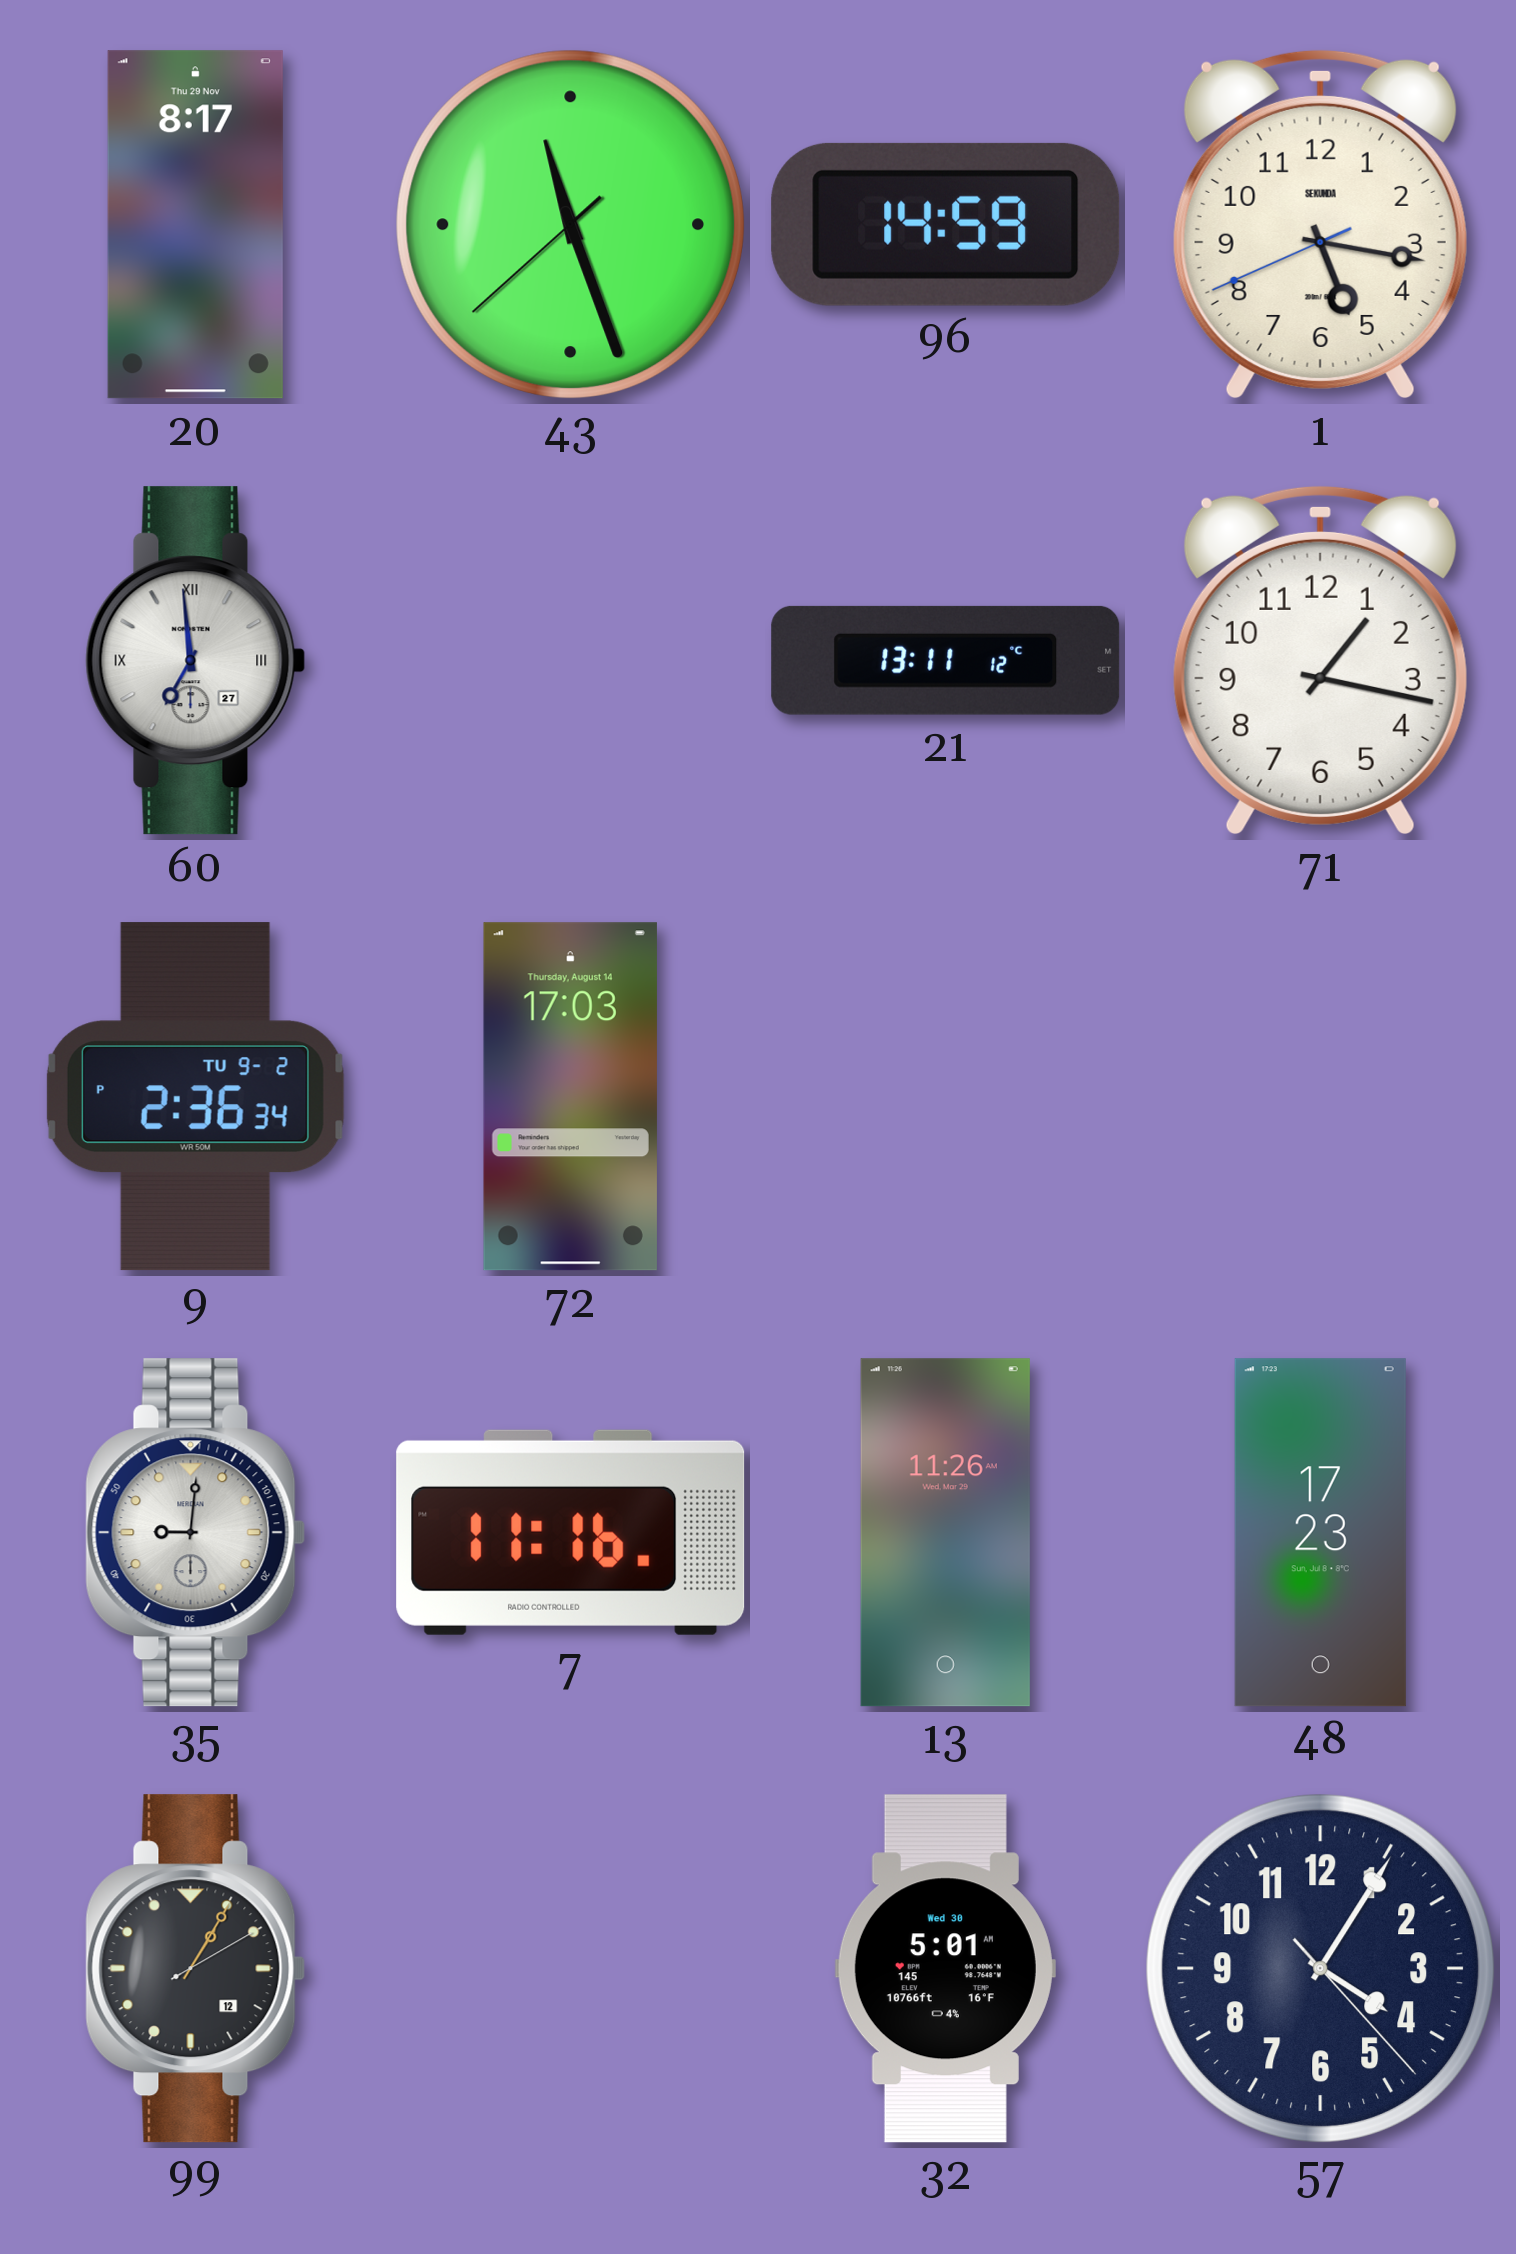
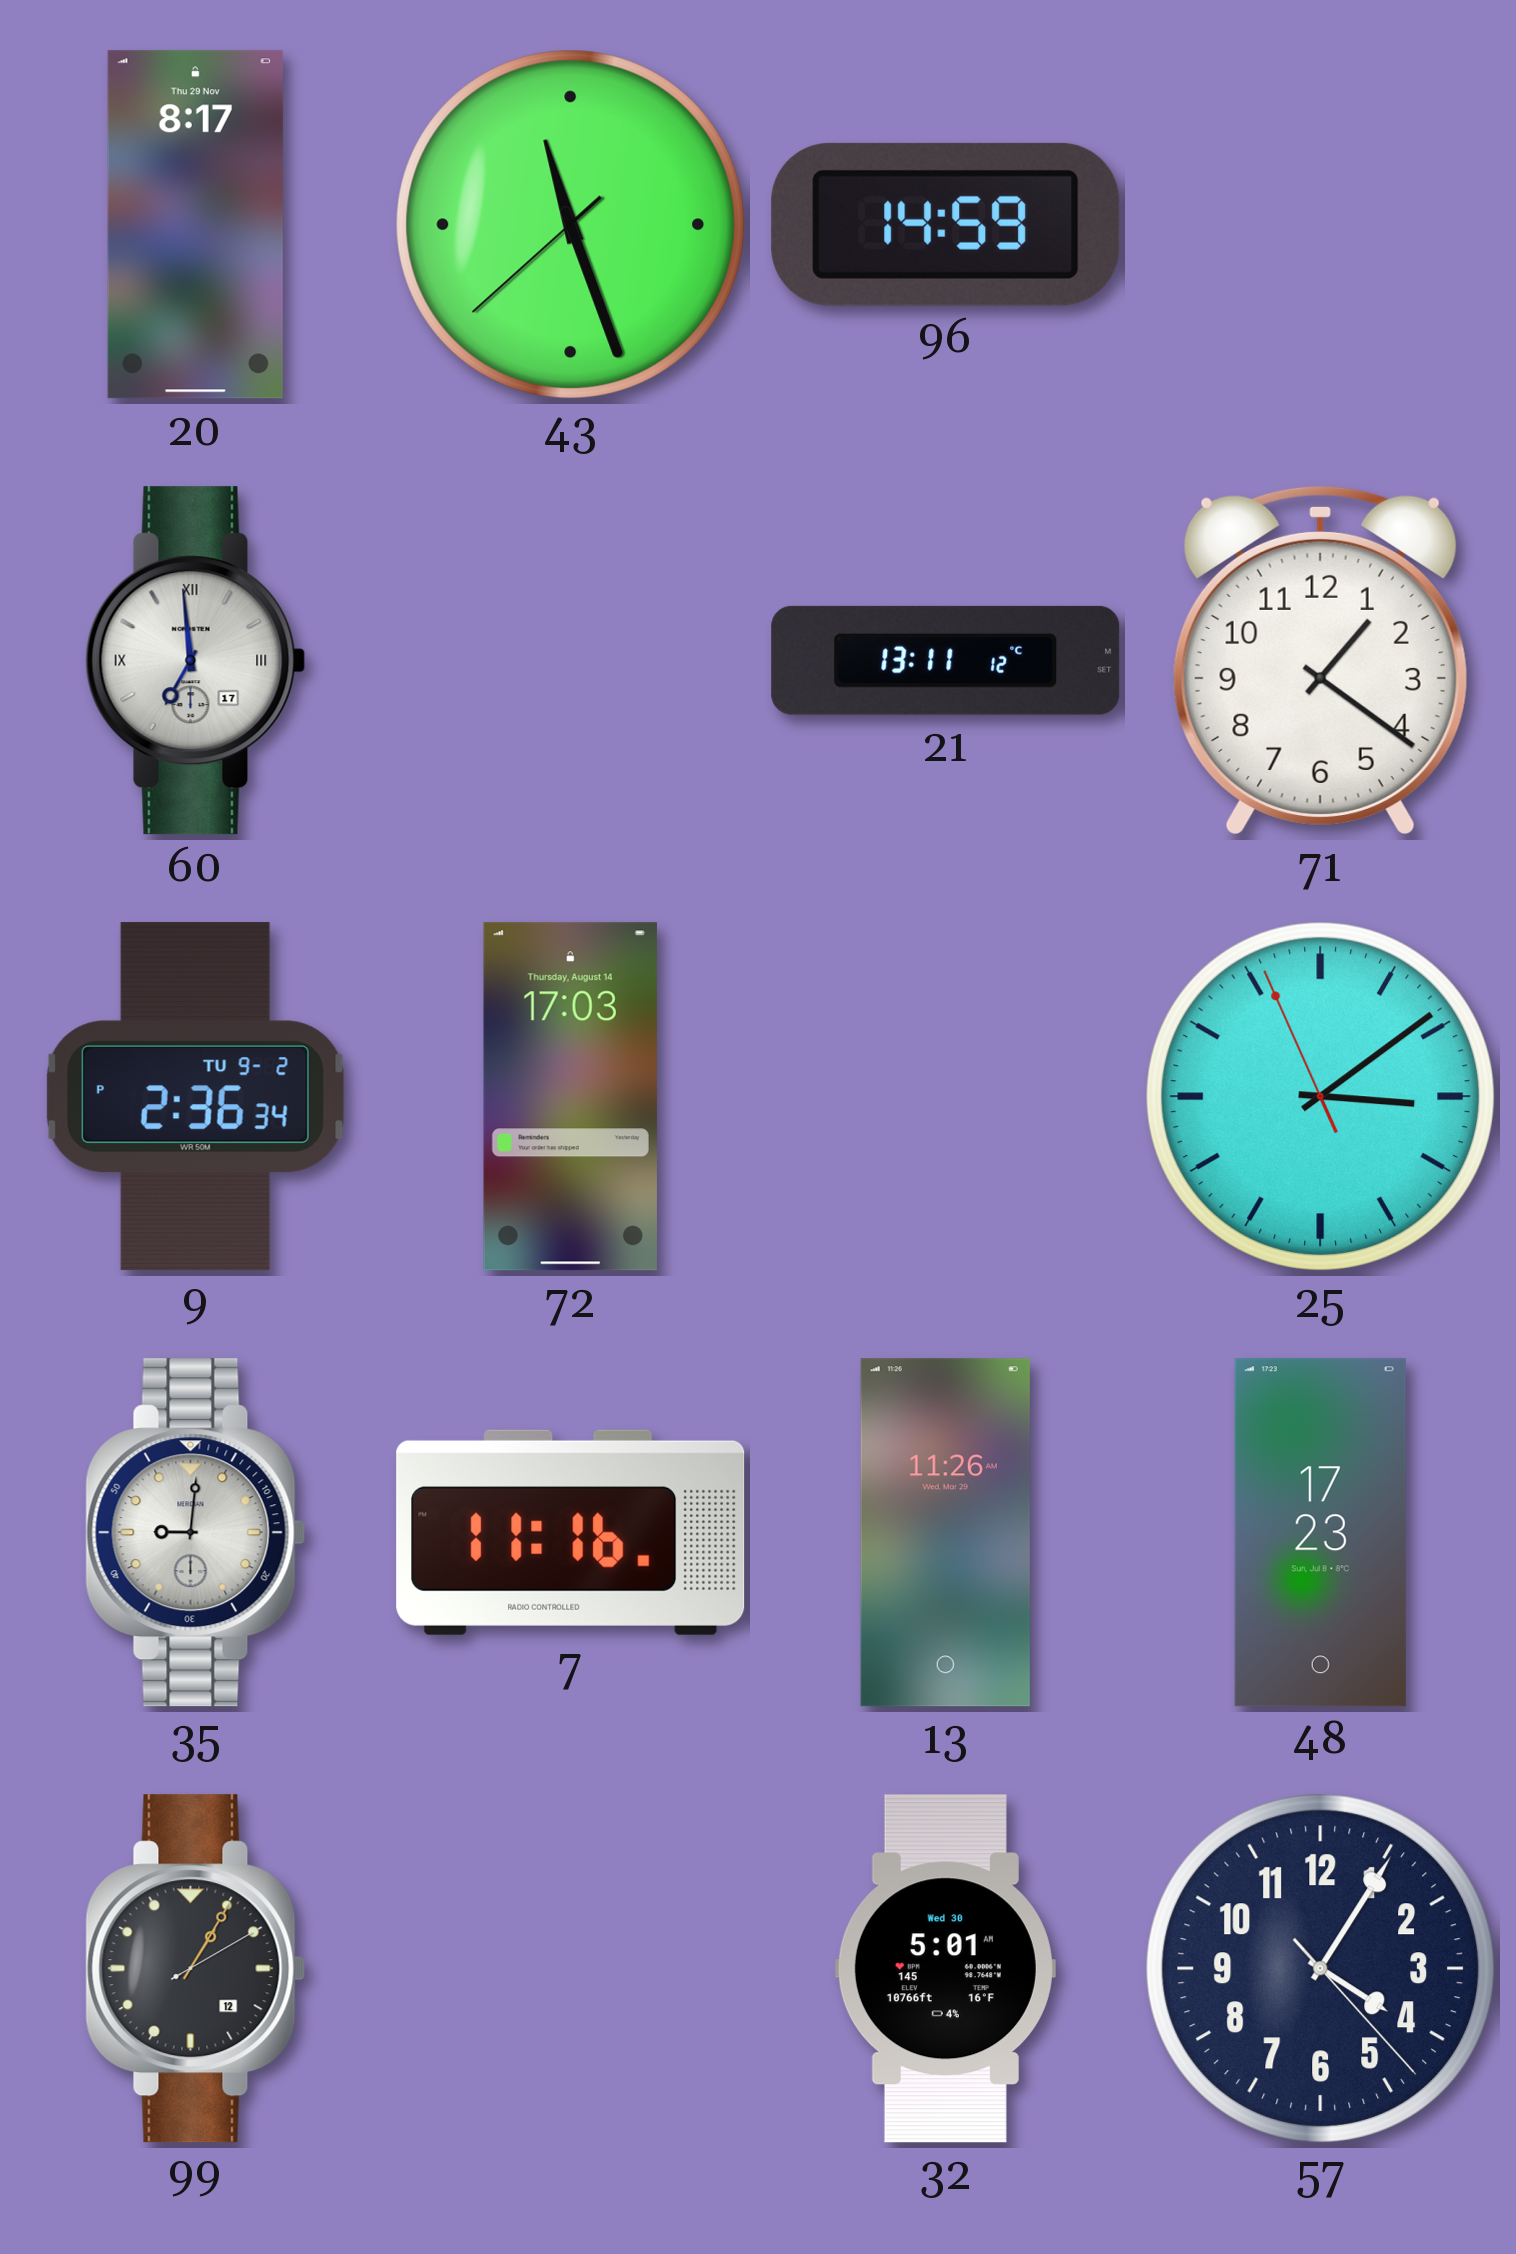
1: 5:16 -> none
60 date: 27 -> 17
71: 1:17 -> 1:21
25: none -> 3:08
